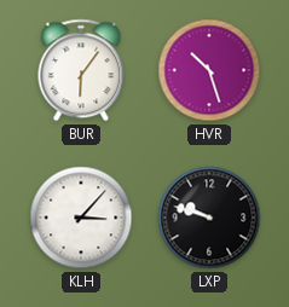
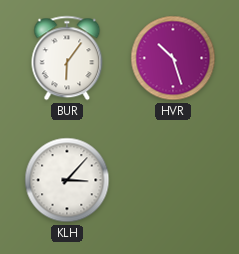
LXP: 9:48 -> none
